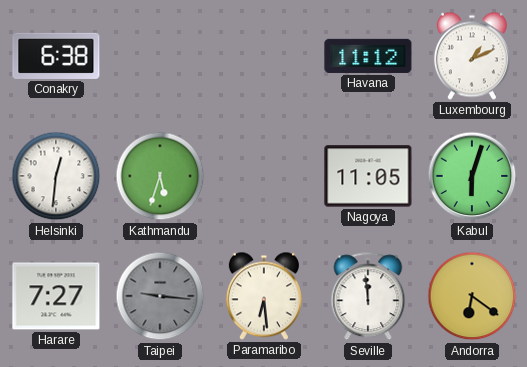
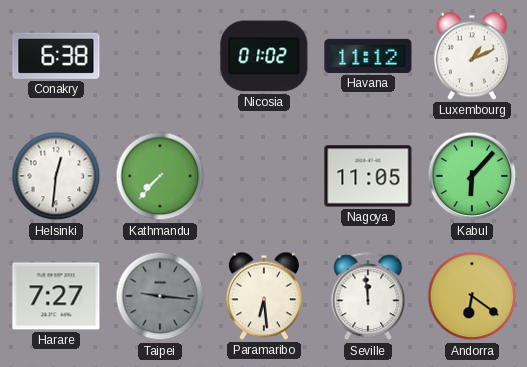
Nicosia: none -> 01:02
Kathmandu: 5:33 -> 7:37
Kabul: 6:03 -> 6:07
